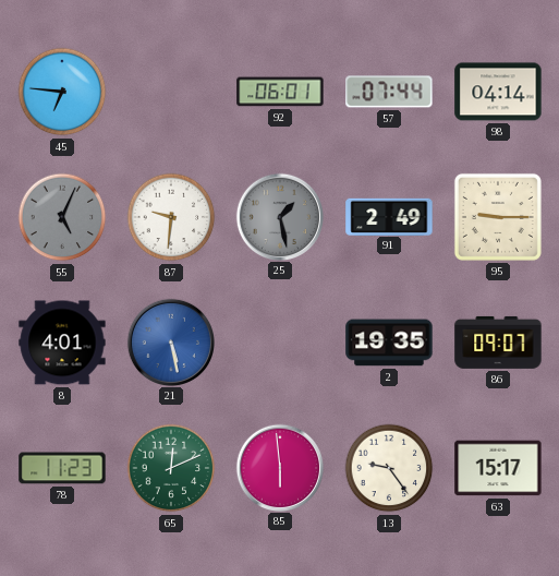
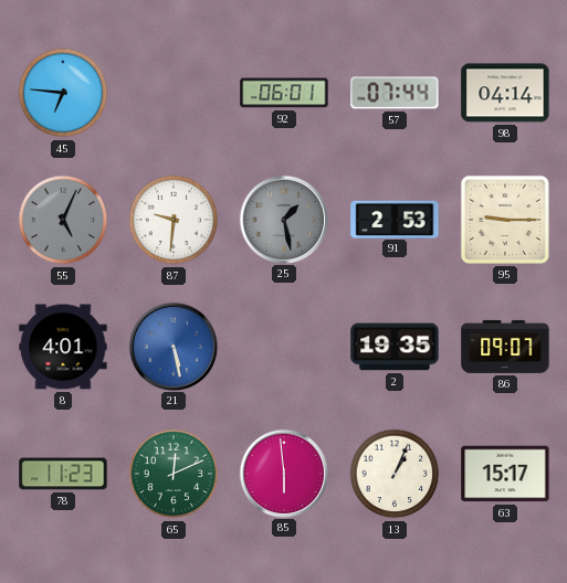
91: 2:49 -> 2:53
13: 9:24 -> 1:04
